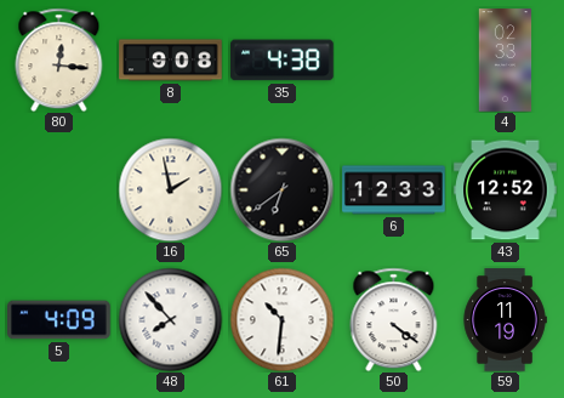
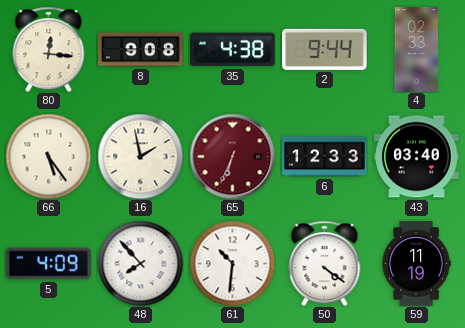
2: none -> 9:44
66: none -> 5:24
65: 6:39 -> 6:34
65 dial: black -> burgundy
43: 12:52 -> 03:40
